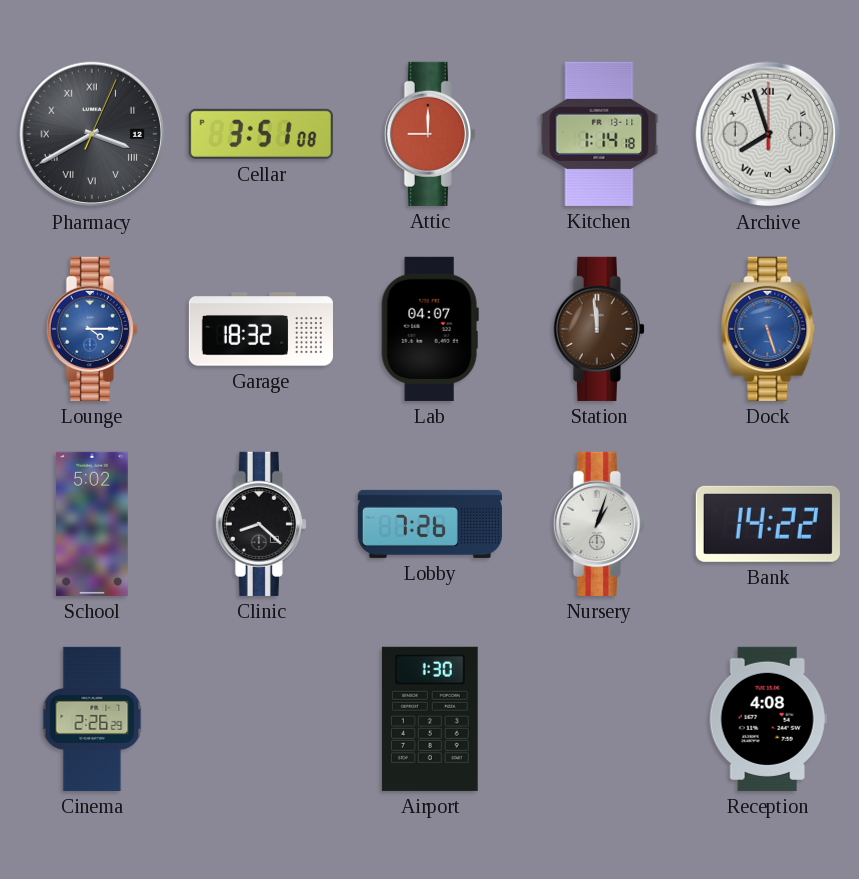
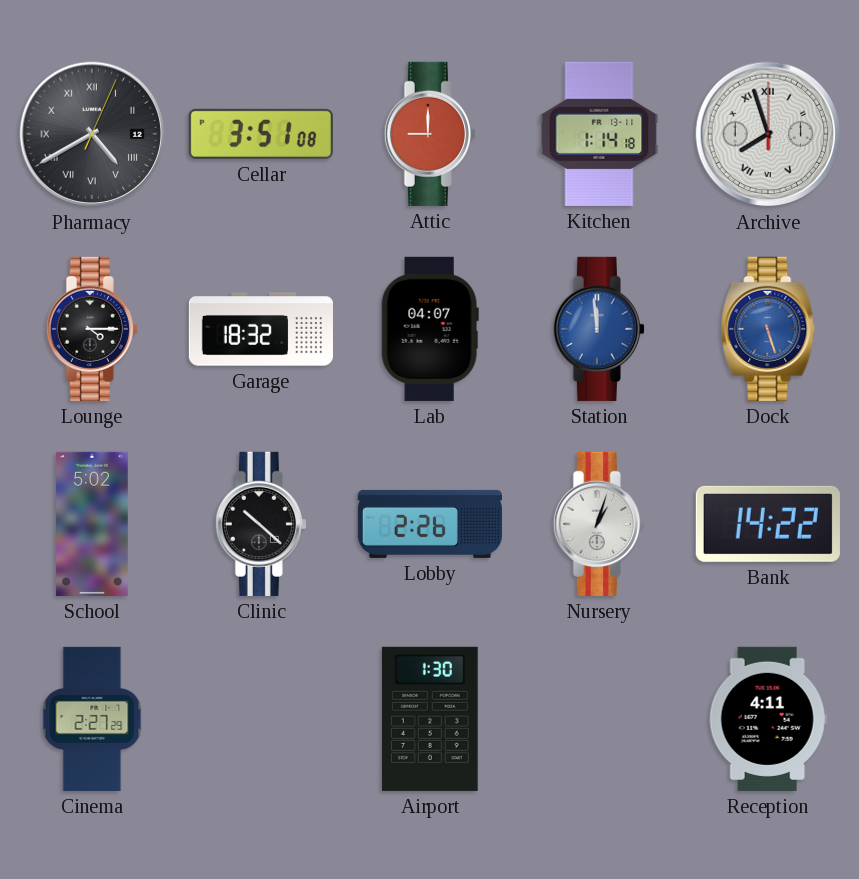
Pharmacy: 3:40 -> 4:40
Lounge dial: blue -> black
Station dial: brown -> blue
Clinic: 8:22 -> 10:22
Lobby: 7:26 -> 2:26
Cinema: 2:26 -> 2:27
Reception: 4:08 -> 4:11
